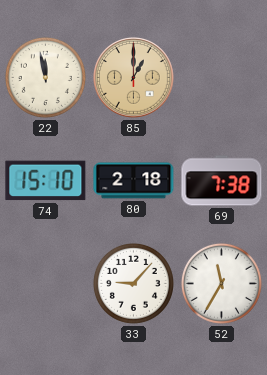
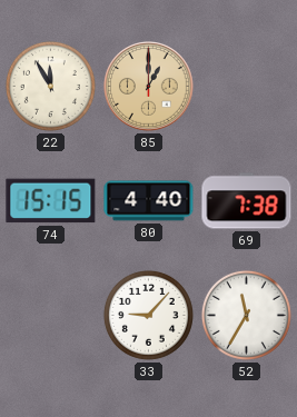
22: 11:58 -> 11:55
74: 15:10 -> 15:15
80: 2:18 -> 4:40
